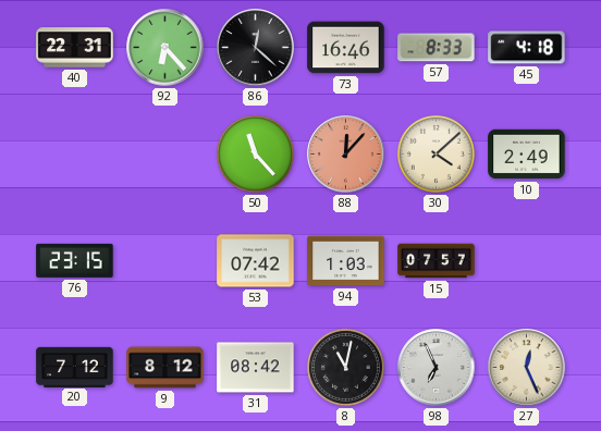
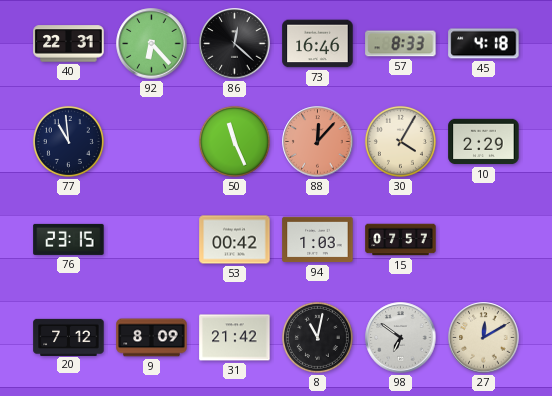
77: none -> 10:59
50: 11:23 -> 11:26
30: 4:08 -> 4:05
10: 2:49 -> 2:29
53: 07:42 -> 00:42
9: 8:12 -> 8:09
31: 08:42 -> 21:42
98: 6:56 -> 6:51
27: 12:26 -> 12:10
